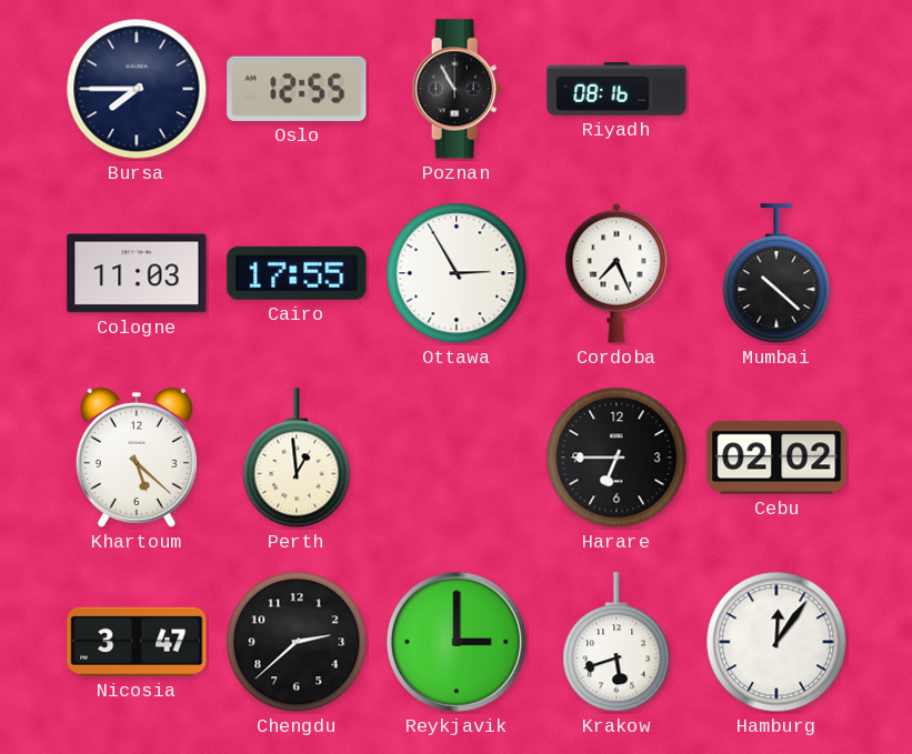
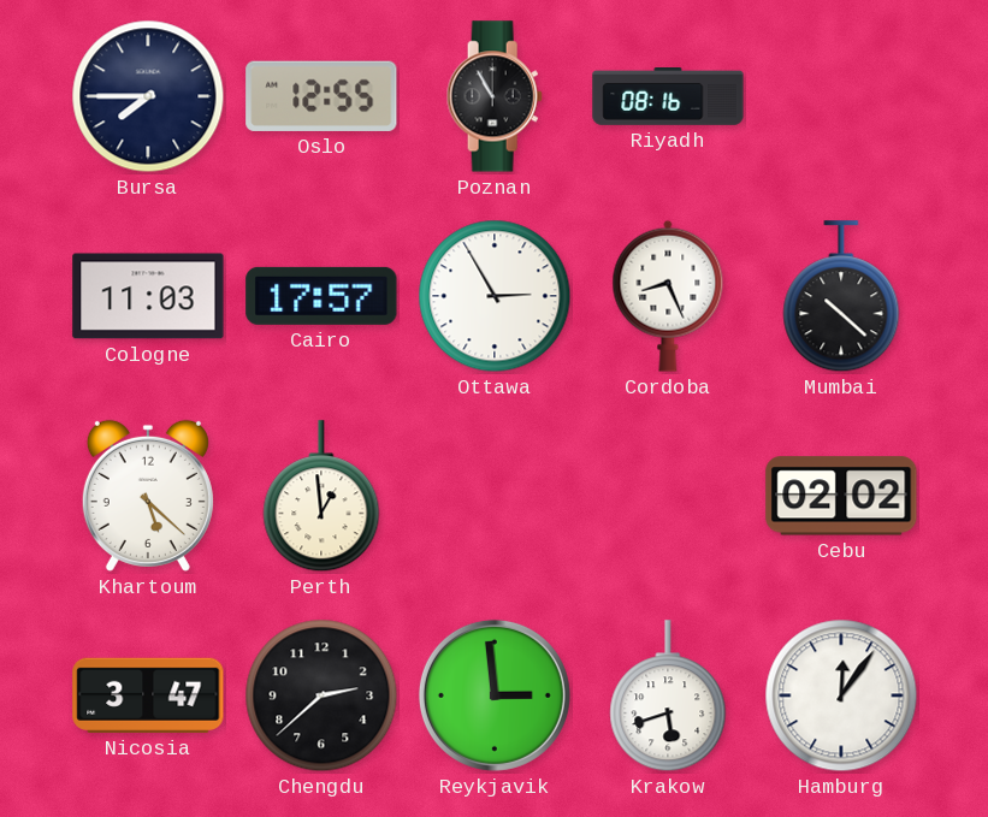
Cairo: 17:55 -> 17:57
Cordoba: 7:26 -> 8:26
Harare: 6:45 -> none
Reykjavik: 3:00 -> 2:59
